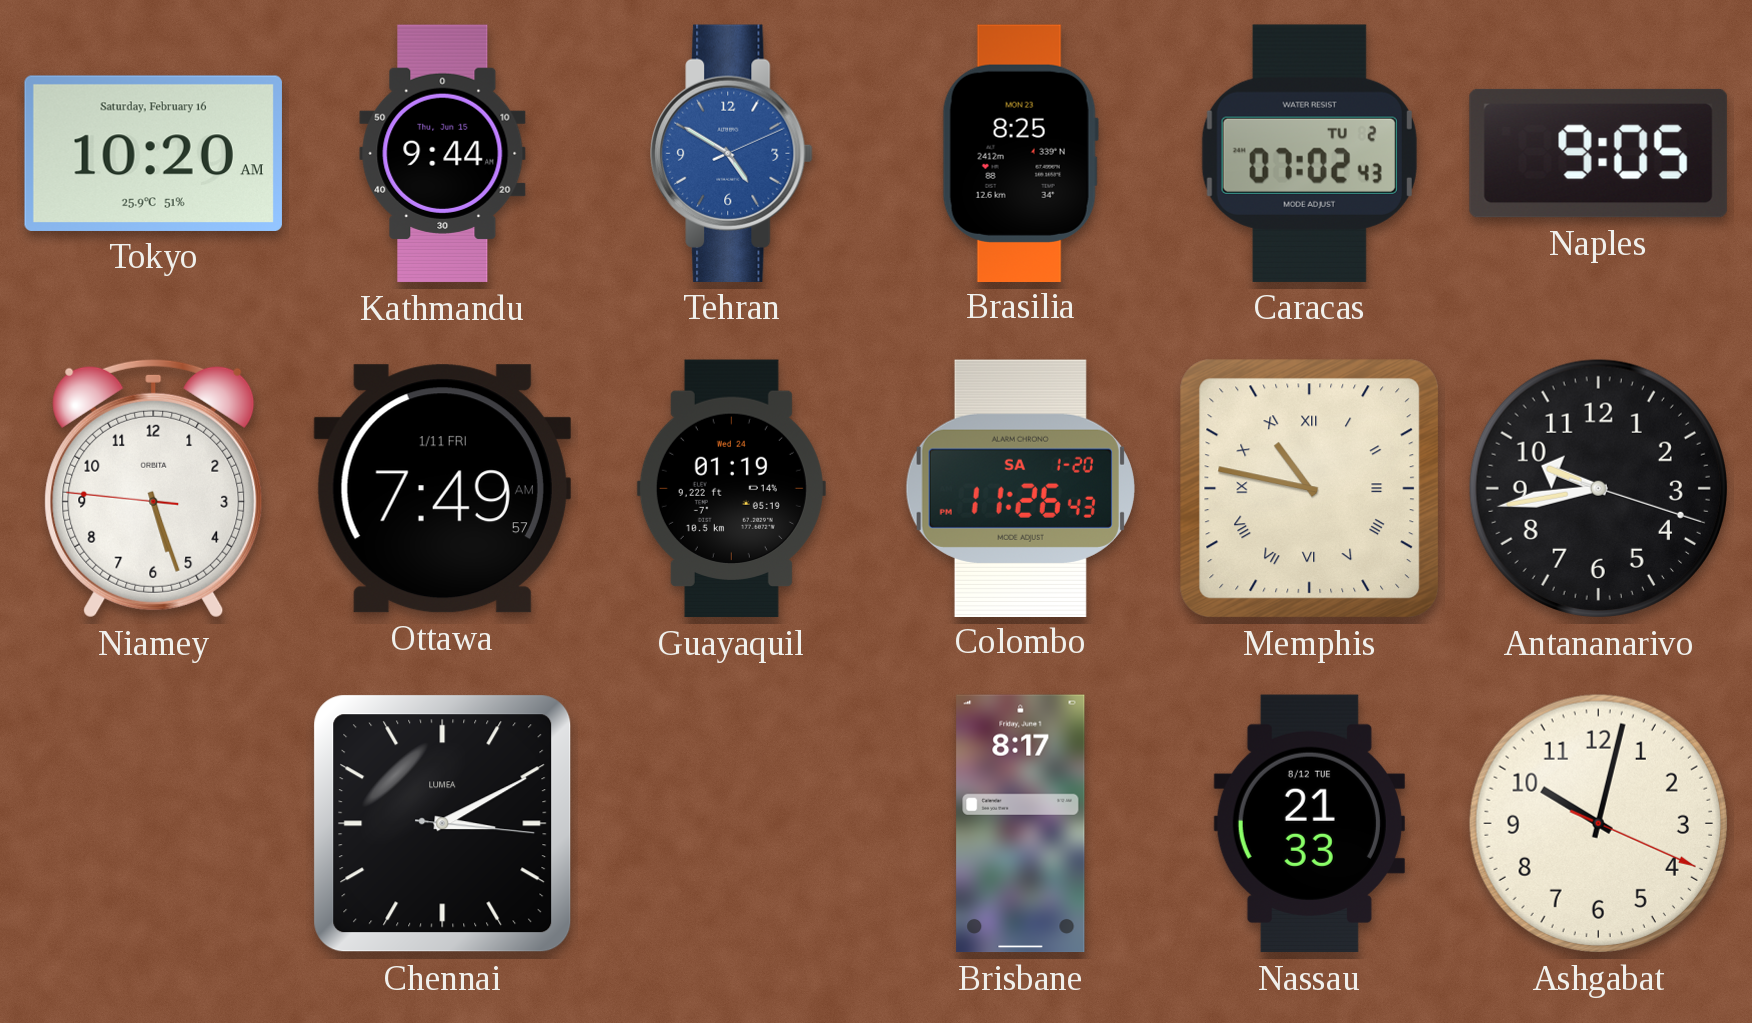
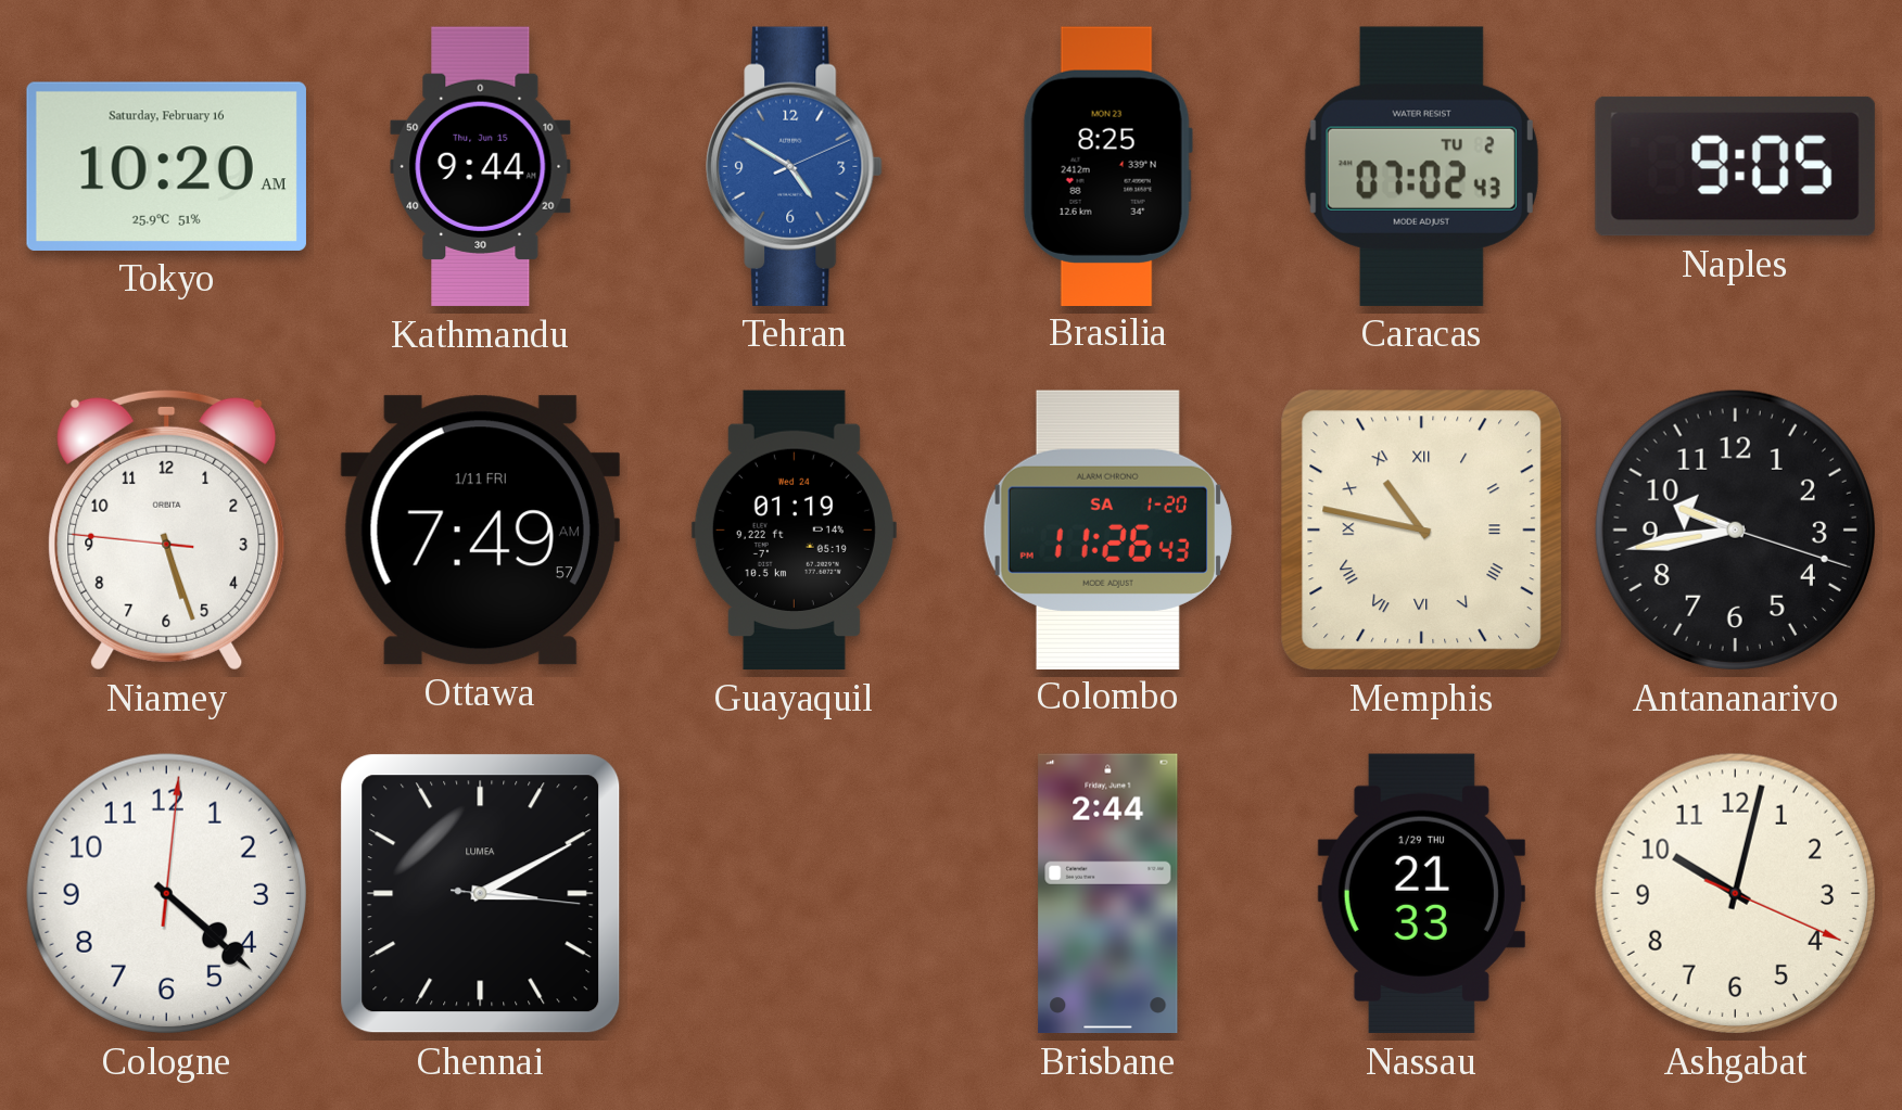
Cologne: none -> 4:22
Brisbane: 8:17 -> 2:44
Nassau date: 8/12 TUE -> 1/29 THU
